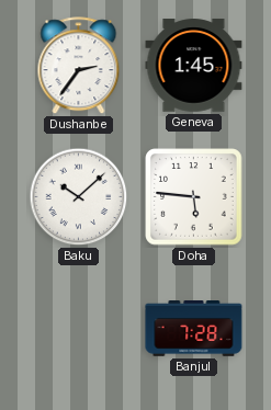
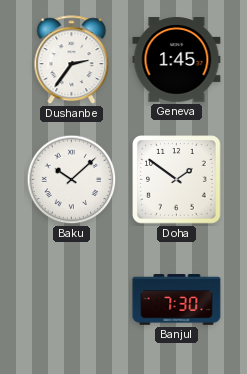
Doha: 5:46 -> 1:51
Banjul: 7:28 -> 7:30
